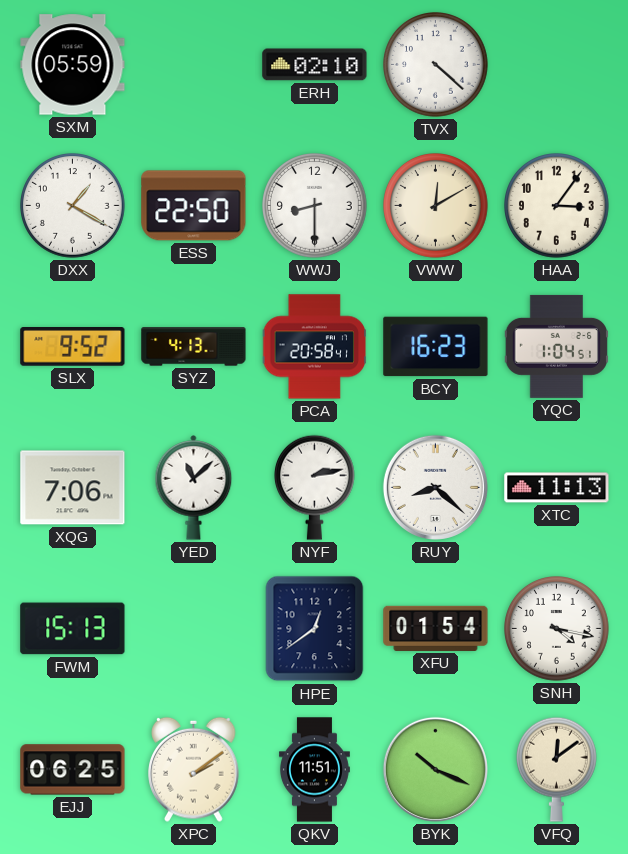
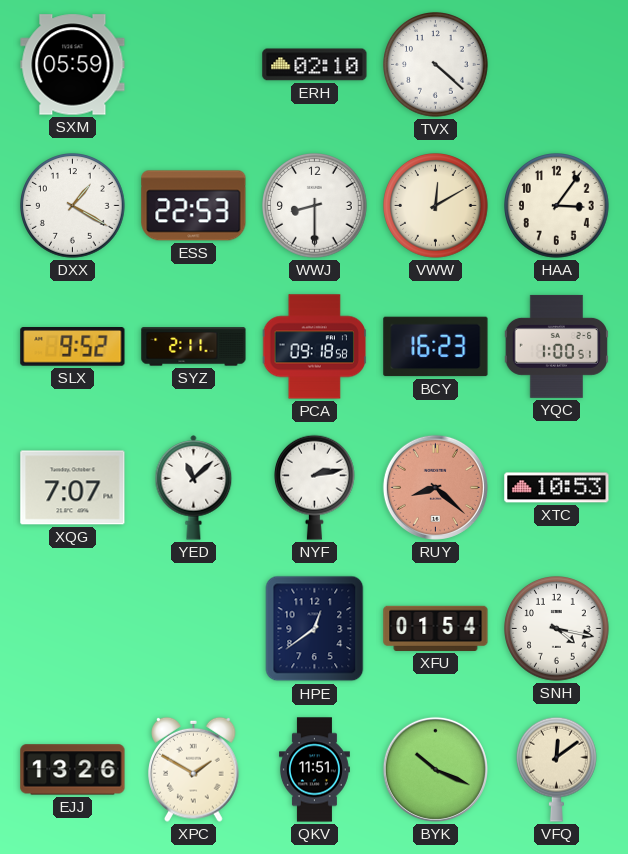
ESS: 22:50 -> 22:53
SYZ: 4:13 -> 2:11
PCA: 20:58 -> 09:18
YQC: 1:04 -> 1:00
XQG: 7:06 -> 7:07
RUY dial: white -> salmon
XTC: 11:13 -> 10:53
FWM: 15:13 -> none
EJJ: 06:25 -> 13:26
XPC: 2:09 -> 1:50
